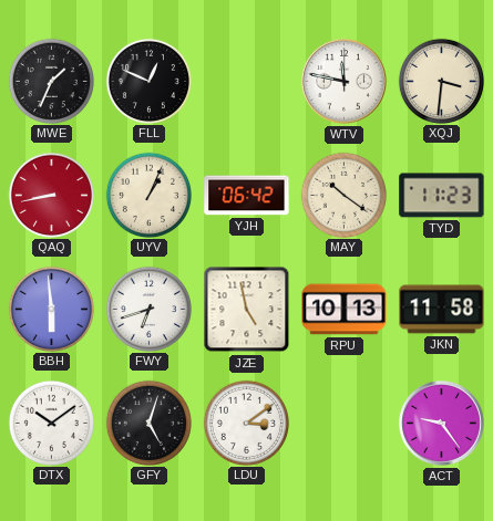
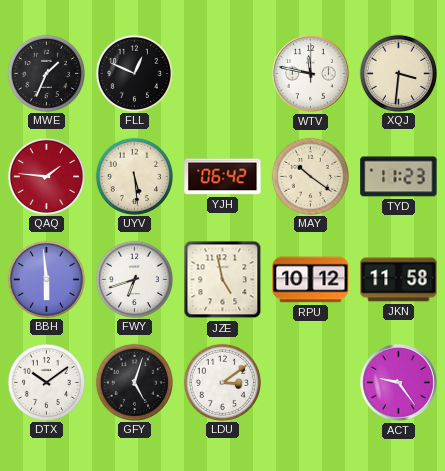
QAQ: 8:43 -> 1:46
UYV: 1:04 -> 5:29
RPU: 10:13 -> 10:12
